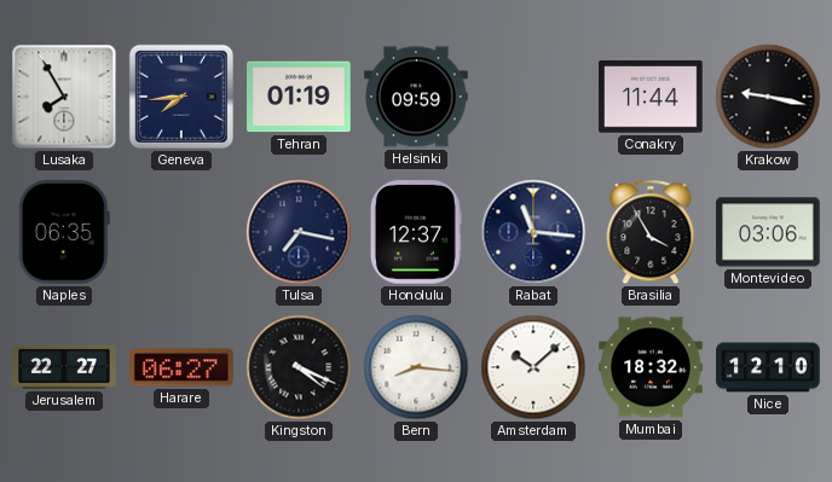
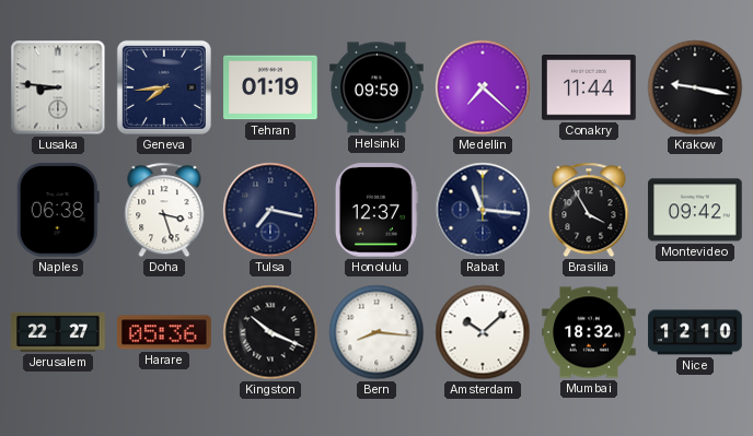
Lusaka: 7:55 -> 8:46
Medellin: none -> 7:22
Naples: 06:35 -> 06:38
Doha: none -> 3:27
Montevideo: 03:06 -> 09:42
Harare: 06:27 -> 05:36
Kingston: 4:19 -> 10:19
